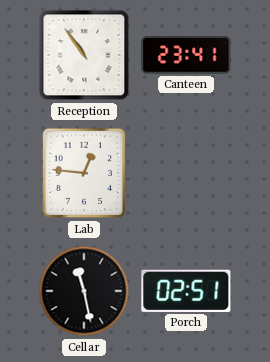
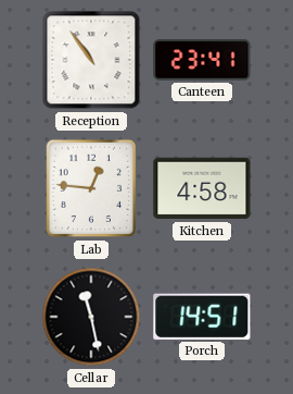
Kitchen: none -> 4:58
Porch: 02:51 -> 14:51
